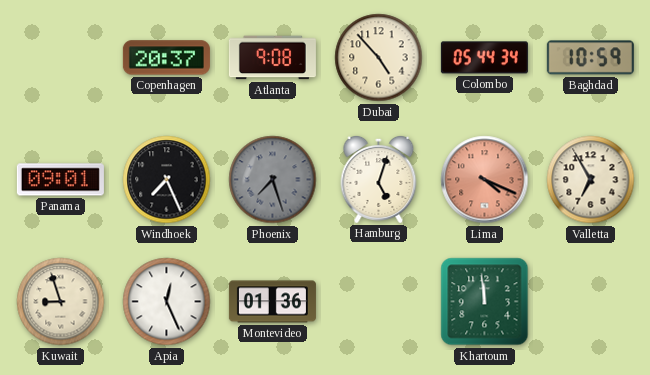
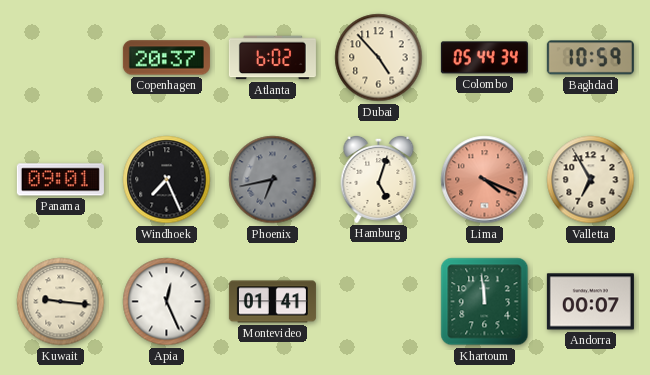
Atlanta: 9:08 -> 6:02
Phoenix: 7:27 -> 6:43
Kuwait: 8:57 -> 9:16
Montevideo: 01:36 -> 01:41
Andorra: none -> 00:07
